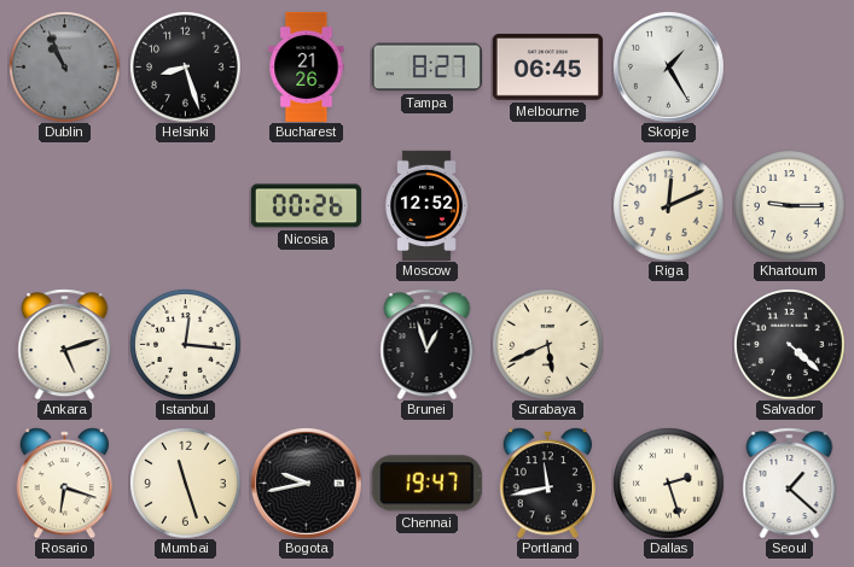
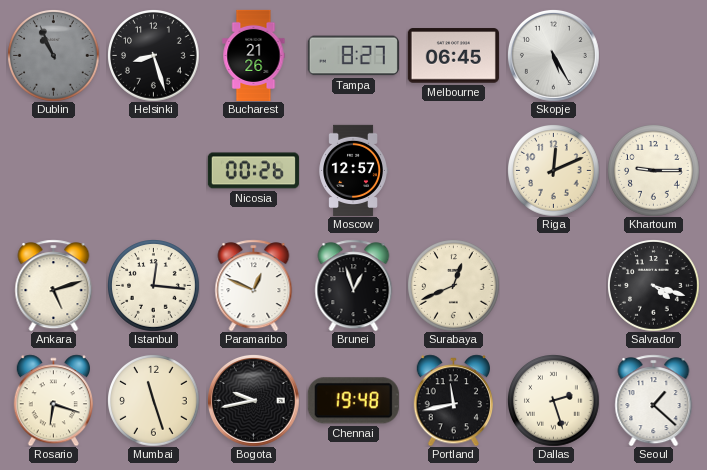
Skopje: 1:25 -> 5:25
Moscow: 12:52 -> 12:57
Paramaribo: none -> 12:49
Surabaya: 5:41 -> 12:41
Salvador: 4:22 -> 4:18
Chennai: 19:47 -> 19:48
